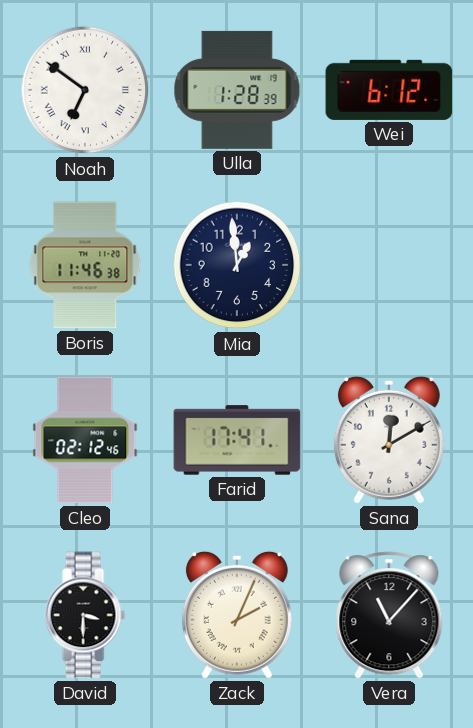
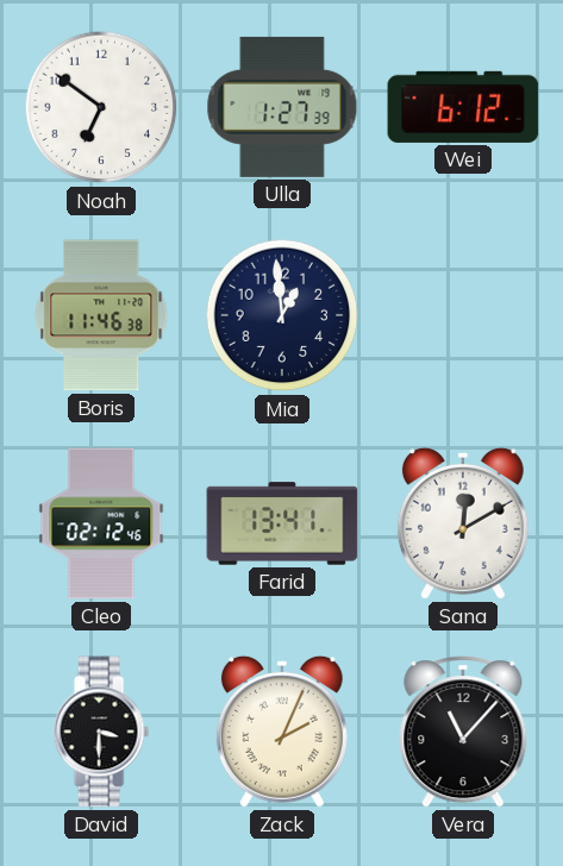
Noah numerals: Roman -> Arabic
Ulla: 1:28 -> 1:27
Farid: 17:41 -> 13:41
